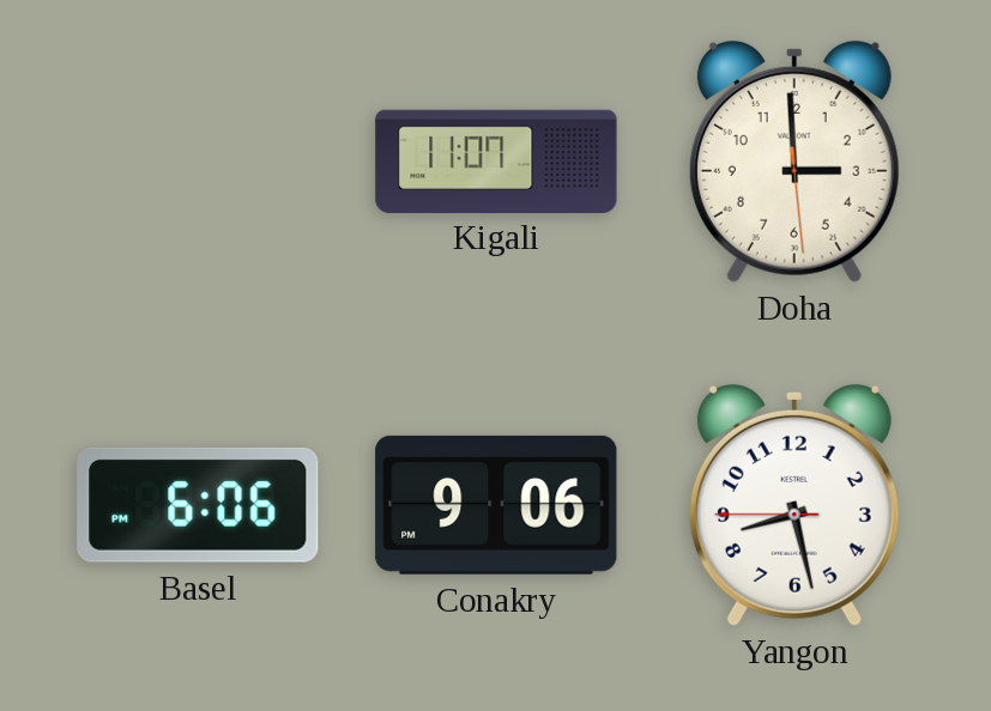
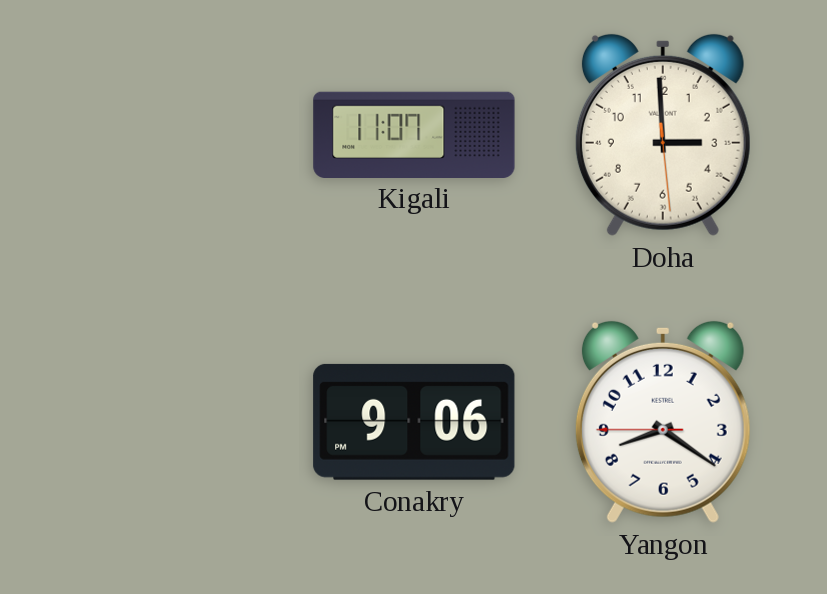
Basel: 6:06 -> none
Yangon: 8:27 -> 8:20
